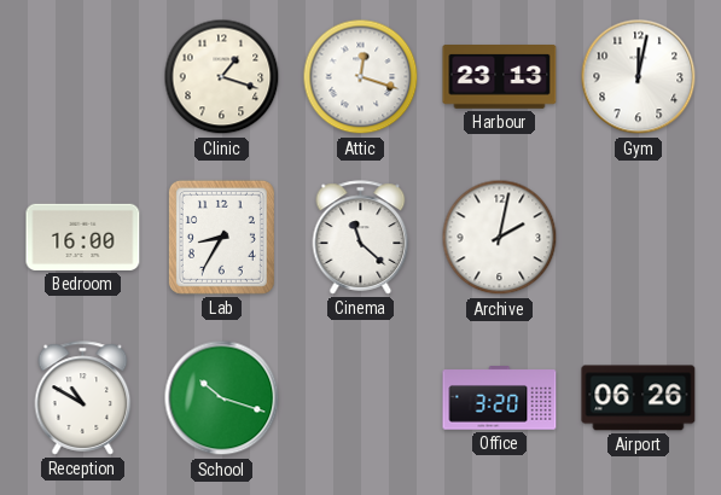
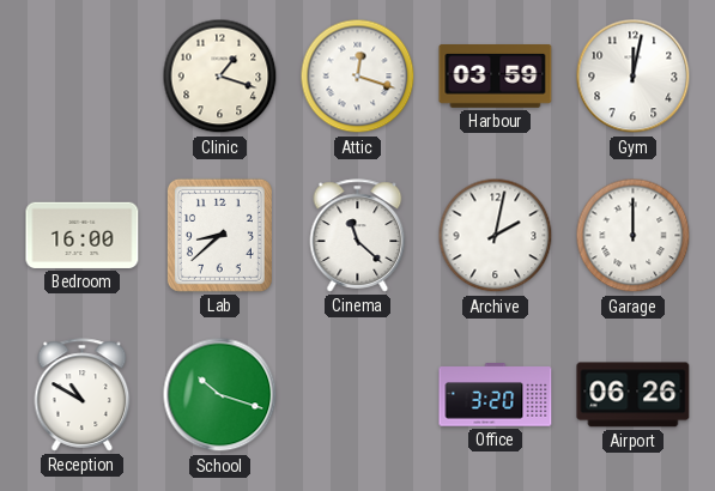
Harbour: 23:13 -> 03:59
Lab: 8:35 -> 8:38
Garage: none -> 12:00
